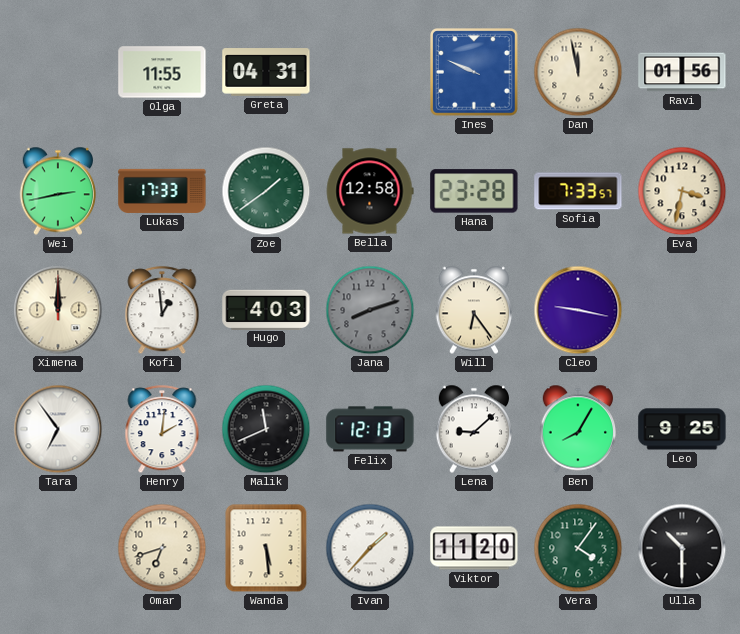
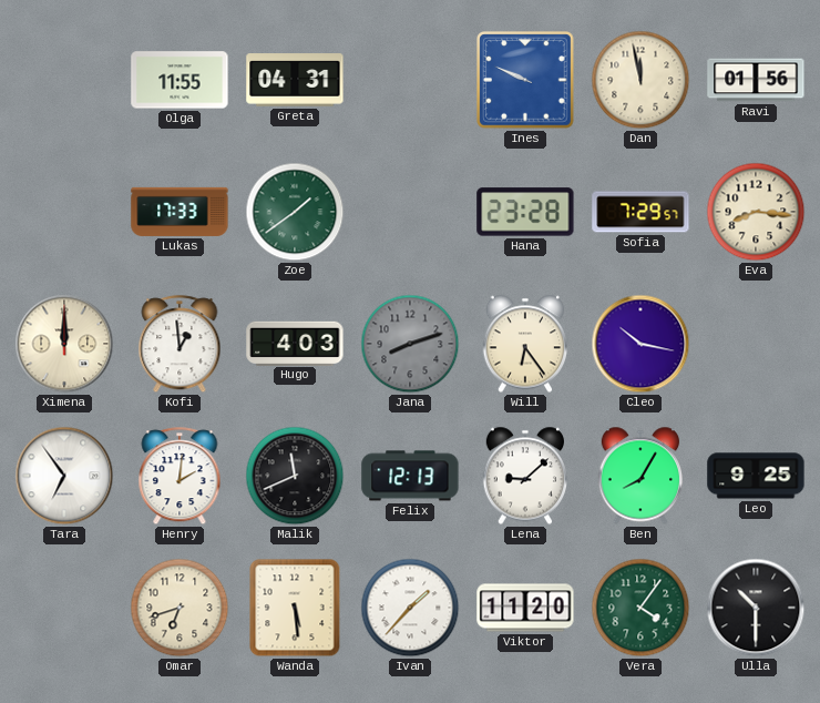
Wei: 2:43 -> none
Bella: 12:58 -> none
Sofia: 7:33 -> 7:29
Eva: 3:32 -> 8:16
Cleo: 9:17 -> 10:17
